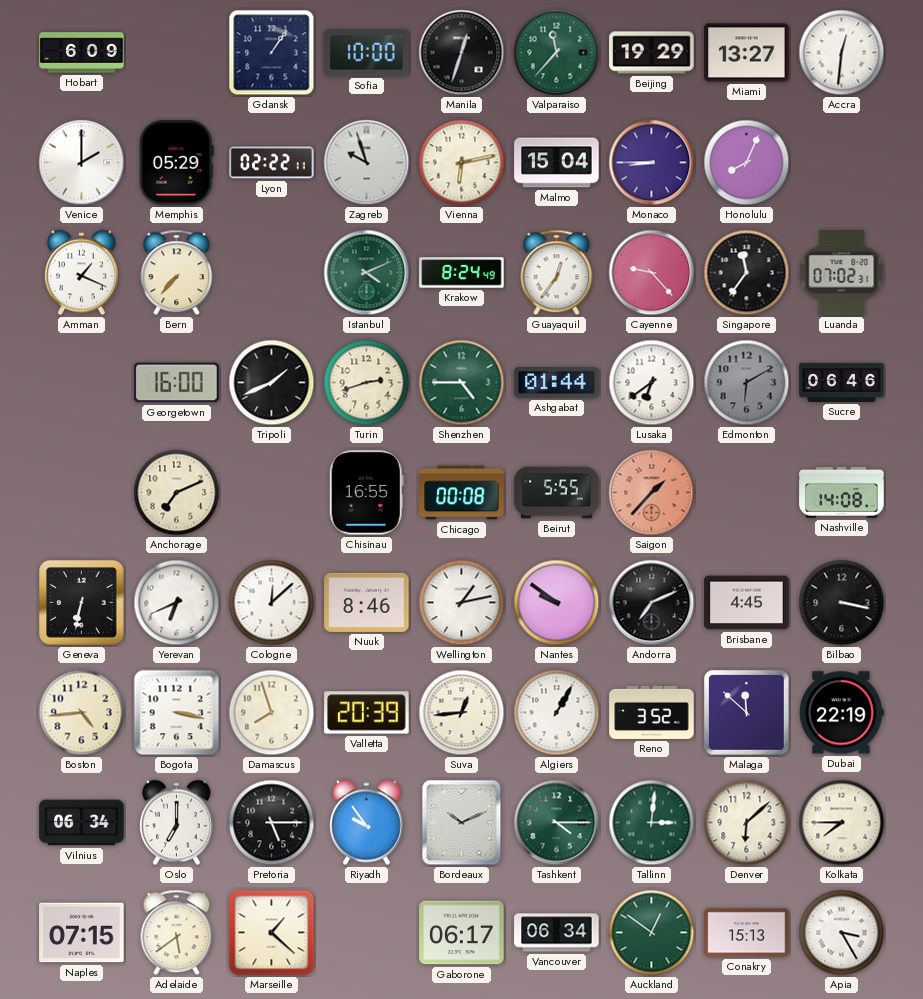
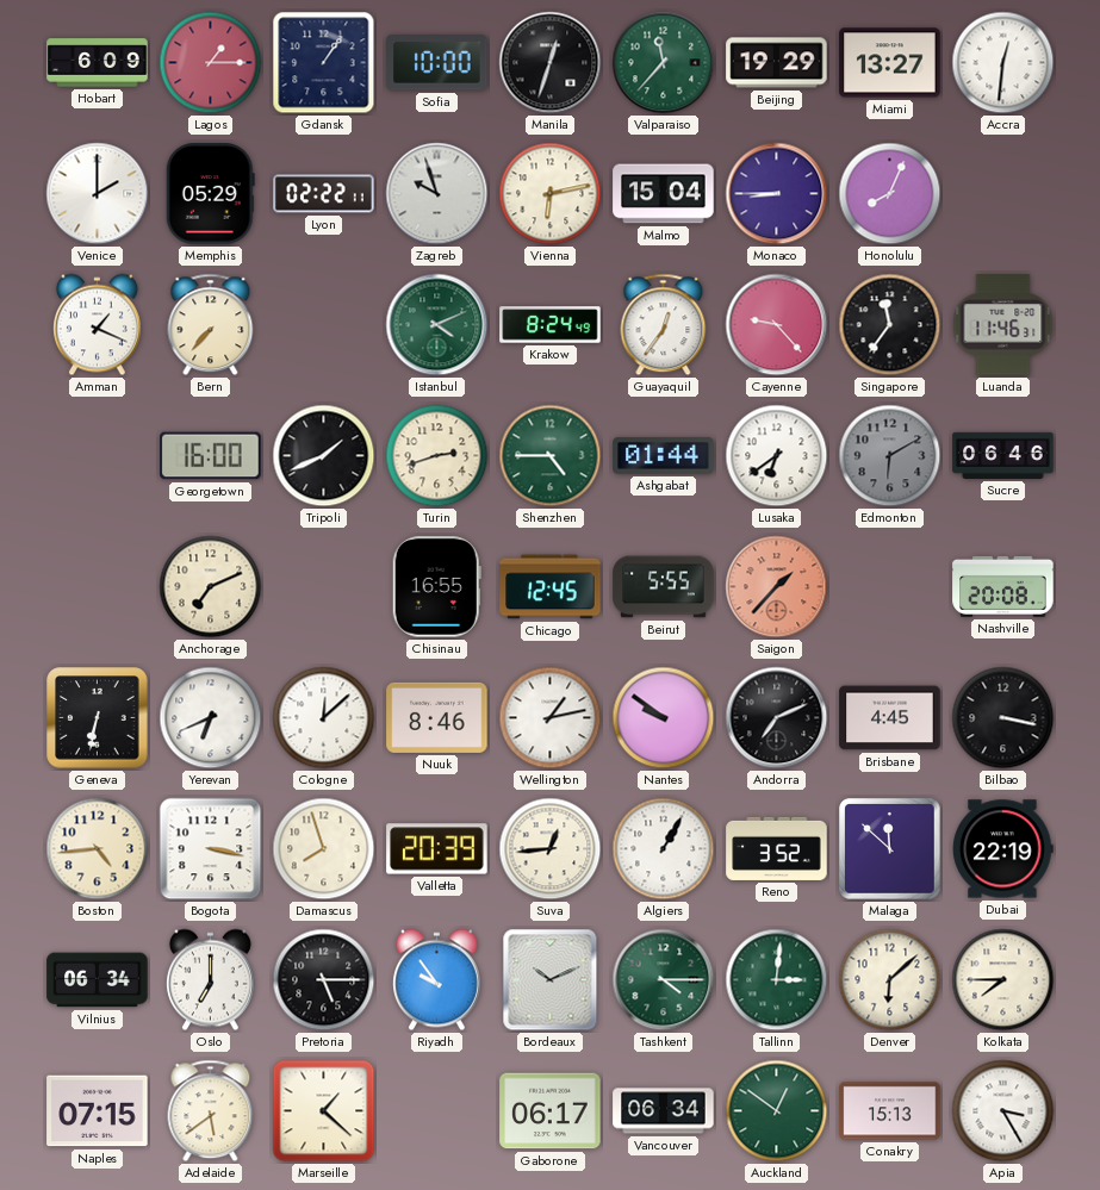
Lagos: none -> 1:15
Luanda: 07:02 -> 11:46
Chicago: 00:08 -> 12:45
Nashville: 14:08 -> 20:08
